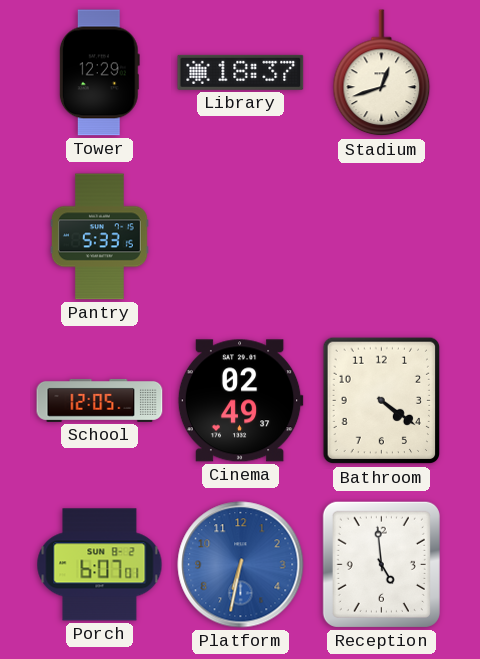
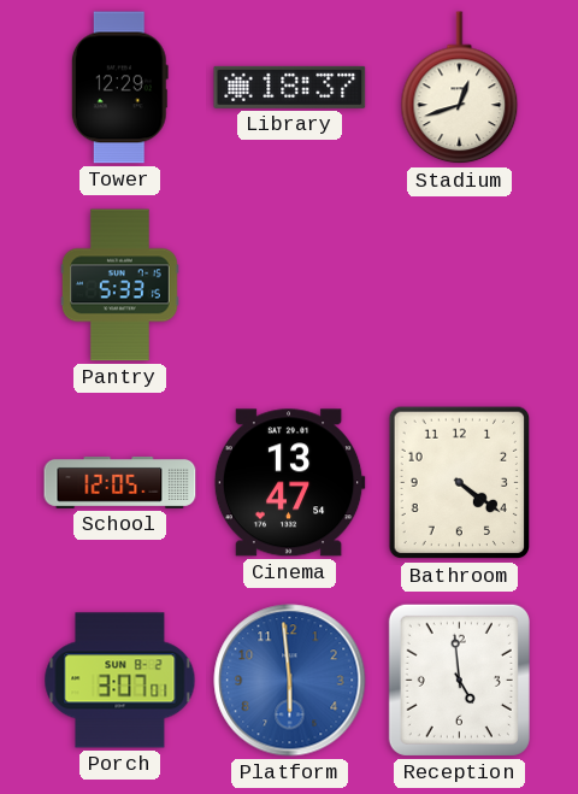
Cinema: 02:49 -> 13:47
Porch: 6:07 -> 3:07
Platform: 6:32 -> 5:59
